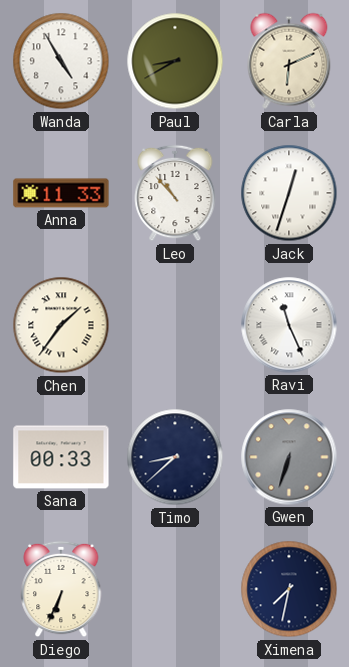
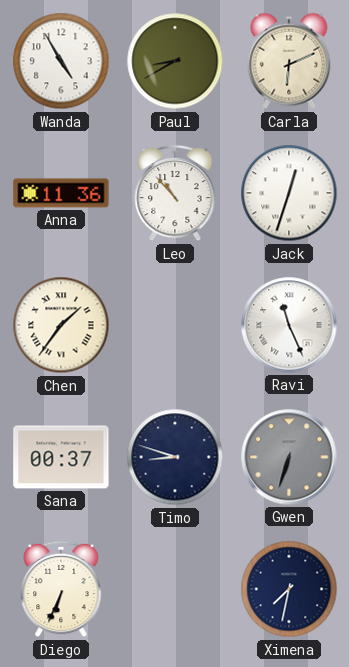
Anna: 11:33 -> 11:36
Sana: 00:33 -> 00:37
Timo: 8:38 -> 8:48
